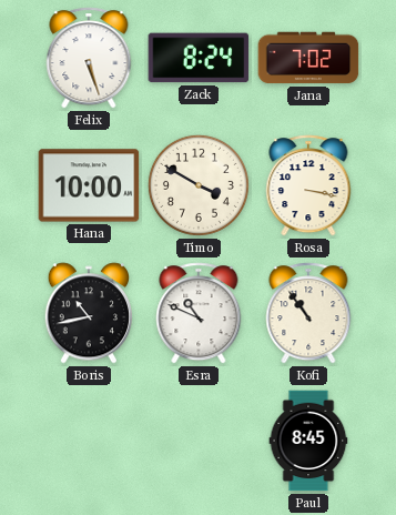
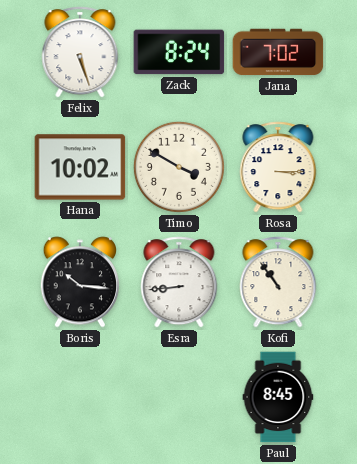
Hana: 10:00 -> 10:02
Rosa: 3:17 -> 3:15
Boris: 10:43 -> 10:16
Esra: 10:49 -> 8:44
